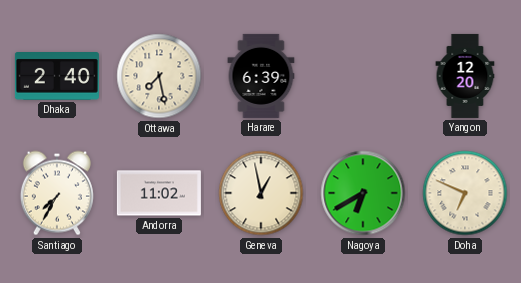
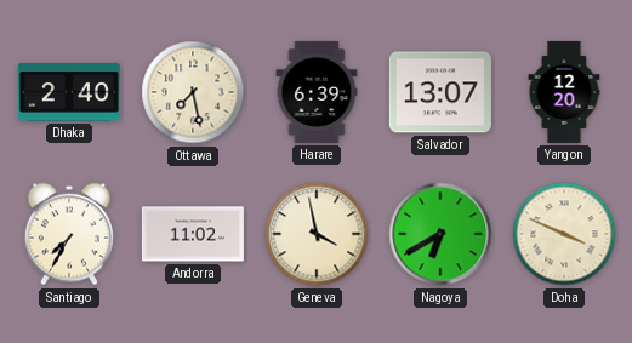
Salvador: none -> 13:07
Geneva: 12:58 -> 3:58
Doha: 6:49 -> 3:49
